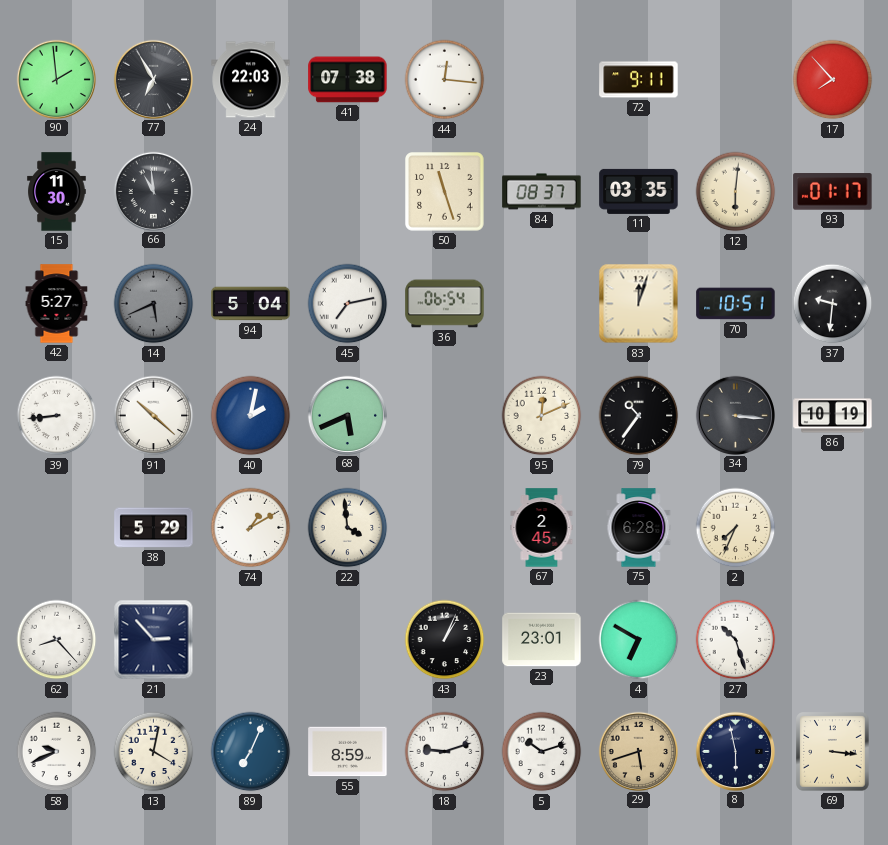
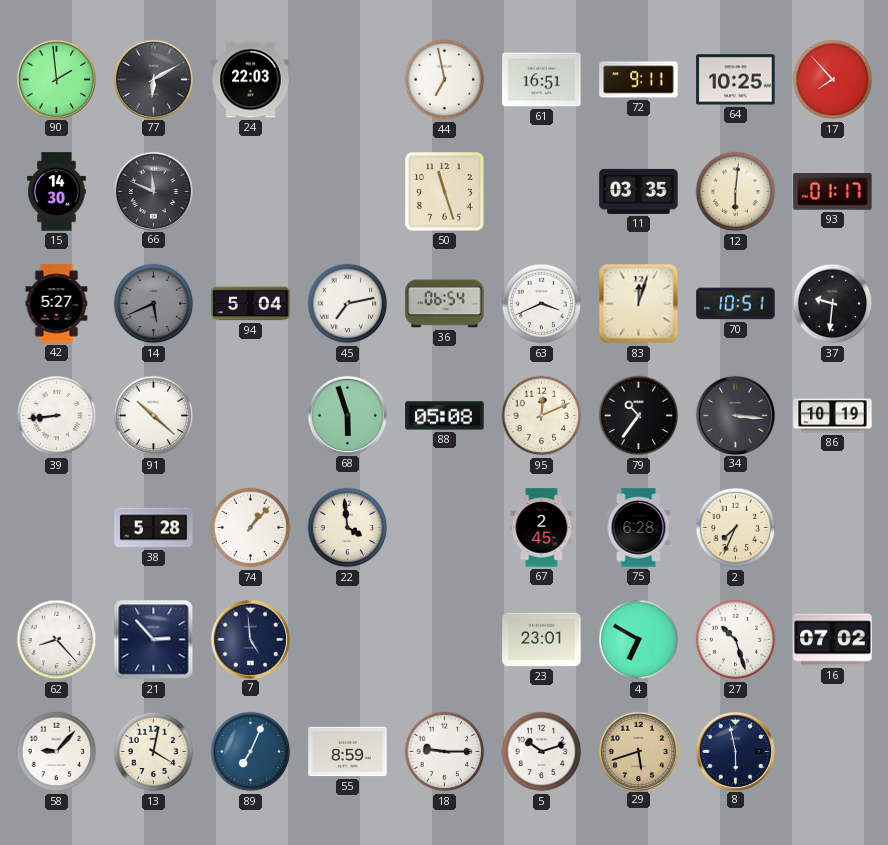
77: 6:55 -> 6:10
41: 07:38 -> none
44: 12:16 -> 6:58
61: none -> 16:51
64: none -> 10:25
15: 11:30 -> 14:30
66: 10:59 -> 11:49
84: 08:37 -> none
63: none -> 3:41
40: 2:02 -> none
68: 5:41 -> 5:57
88: none -> 05:08
38: 5:29 -> 5:28
74: 1:10 -> 1:07
7: none -> 4:59
43: 1:04 -> none
16: none -> 07:02
58: 9:41 -> 9:07
18: 9:12 -> 9:15
69: 3:16 -> none
